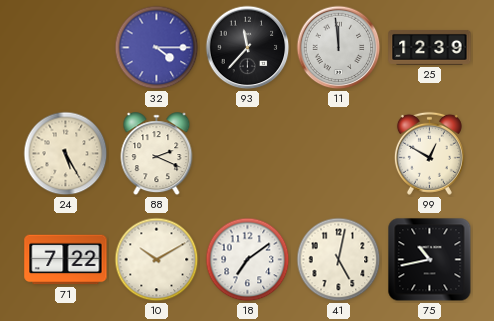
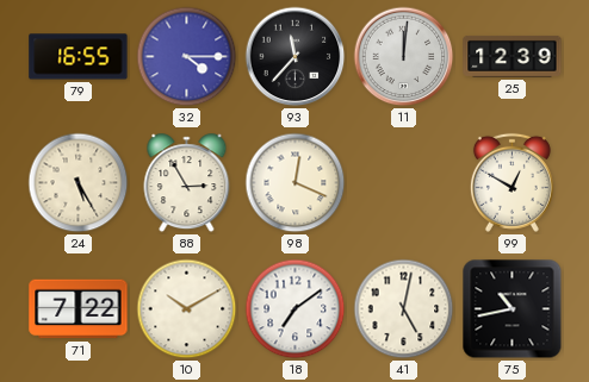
79: none -> 16:55
11: 11:59 -> 12:01
88: 2:19 -> 2:55
98: none -> 12:19
